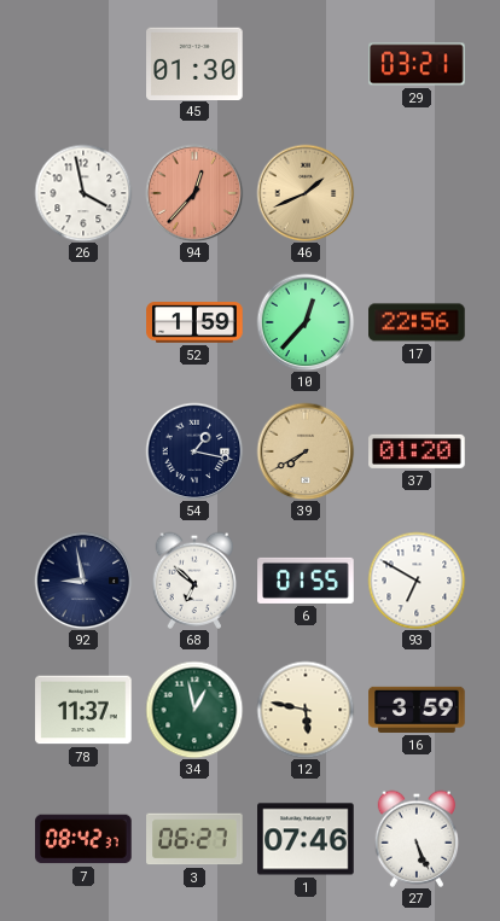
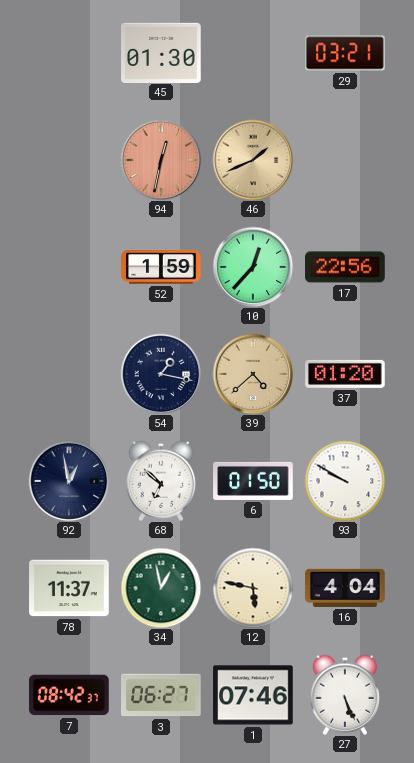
26: 3:58 -> none
94: 12:37 -> 12:32
39: 7:40 -> 4:38
92: 8:58 -> 12:58
6: 01:55 -> 01:50
93: 6:50 -> 9:50
16: 3:59 -> 4:04
